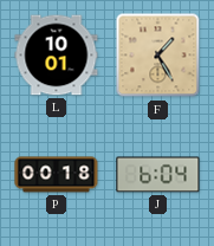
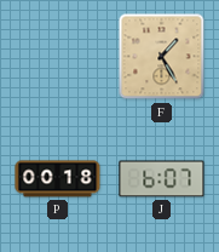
L: 10:01 -> none
J: 6:04 -> 6:07
